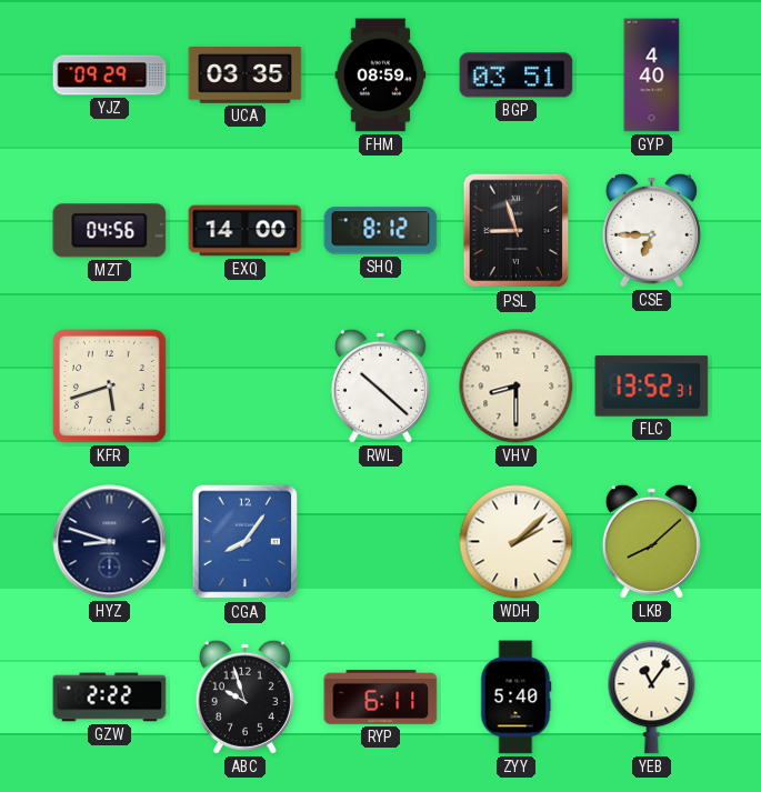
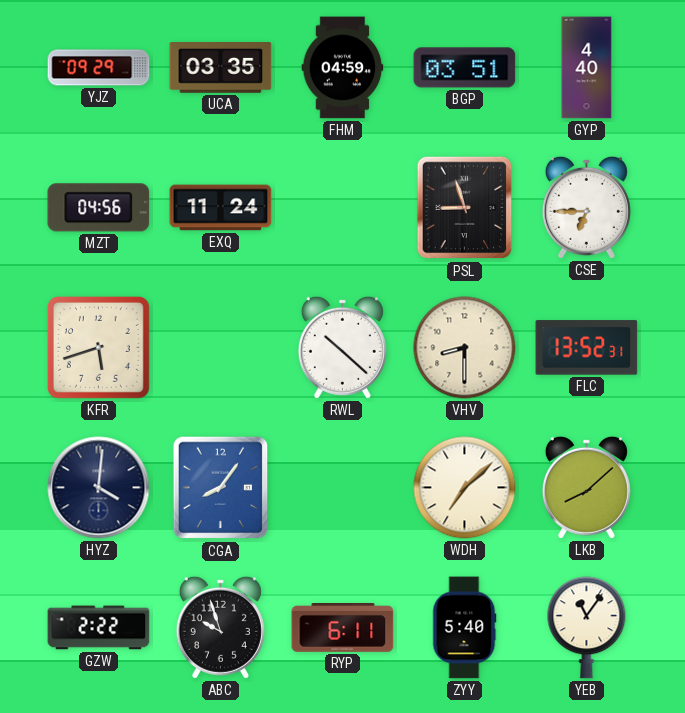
FHM: 08:59 -> 04:59
EXQ: 14:00 -> 11:24
SHQ: 8:12 -> none
HYZ: 8:48 -> 4:01
WDH: 2:08 -> 7:08
